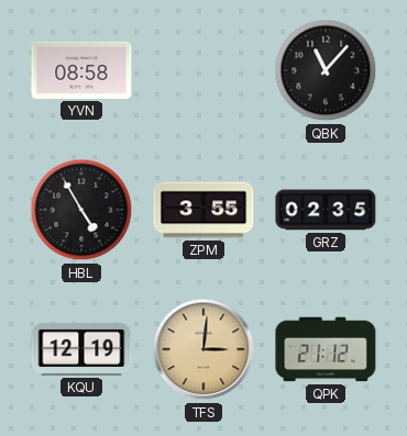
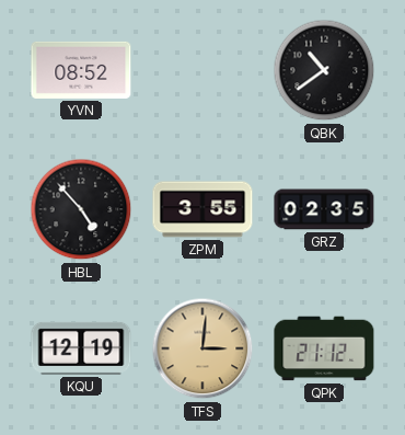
YVN: 08:58 -> 08:52
QBK: 11:07 -> 10:39
HBL: 4:55 -> 4:53
